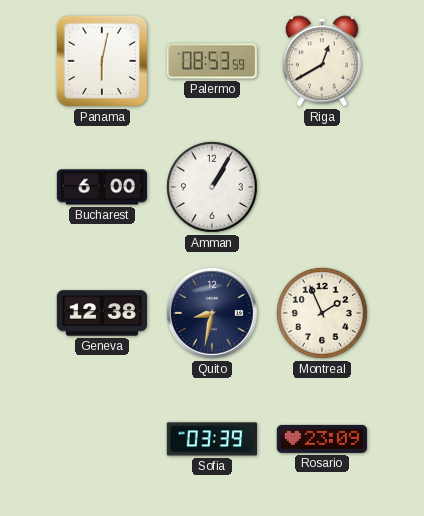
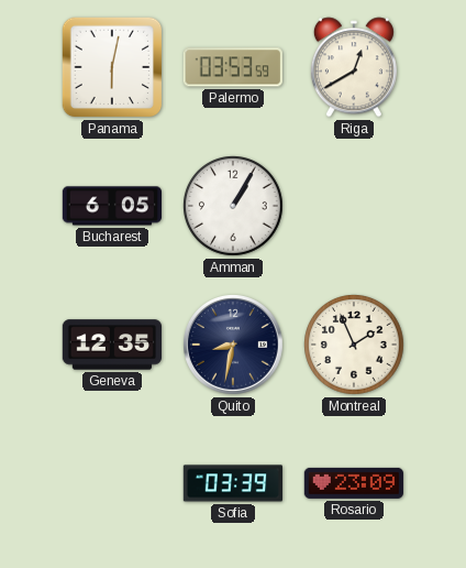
Palermo: 08:53 -> 03:53
Bucharest: 6:00 -> 6:05
Geneva: 12:38 -> 12:35
